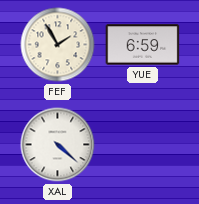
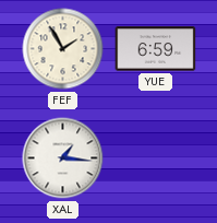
XAL: 4:22 -> 1:16
